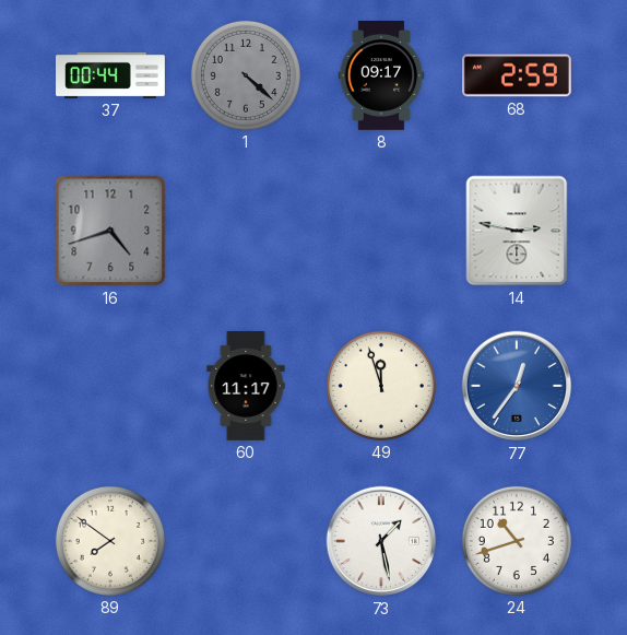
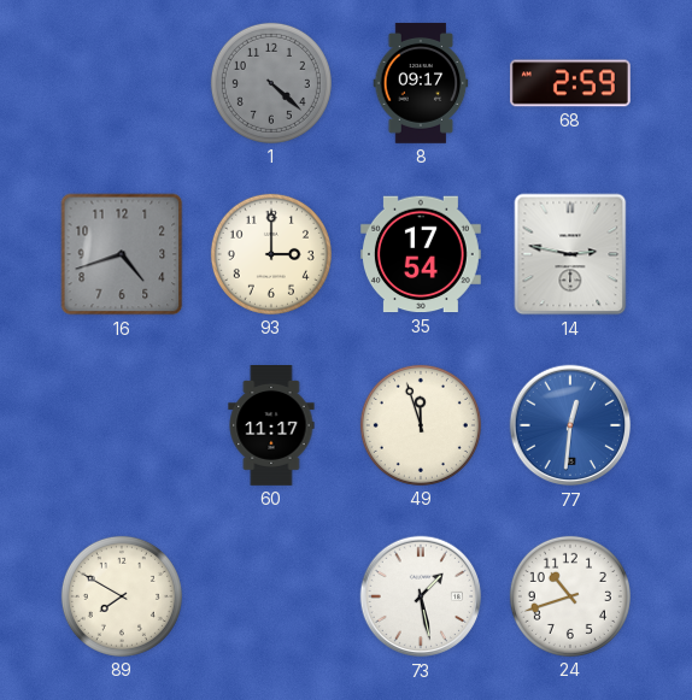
37: 00:44 -> none
93: none -> 3:00
35: none -> 17:54
77: 12:36 -> 12:31
89: 7:51 -> 7:50
